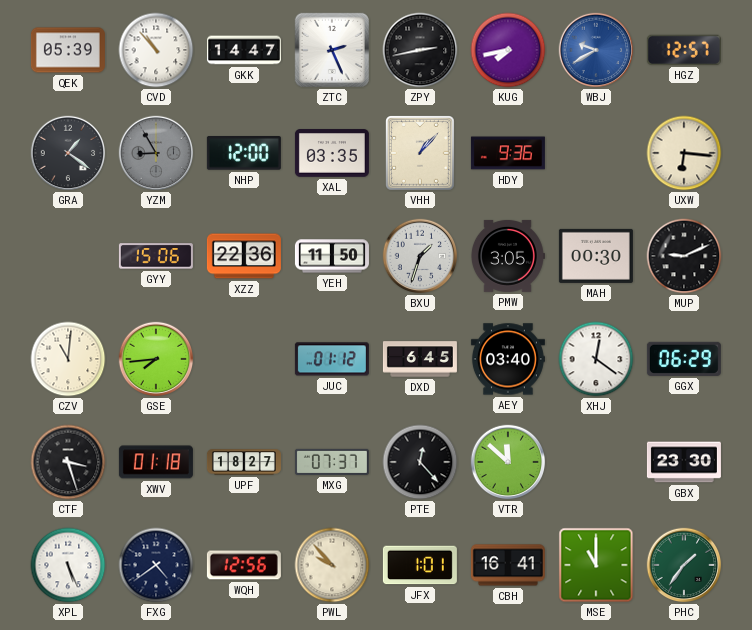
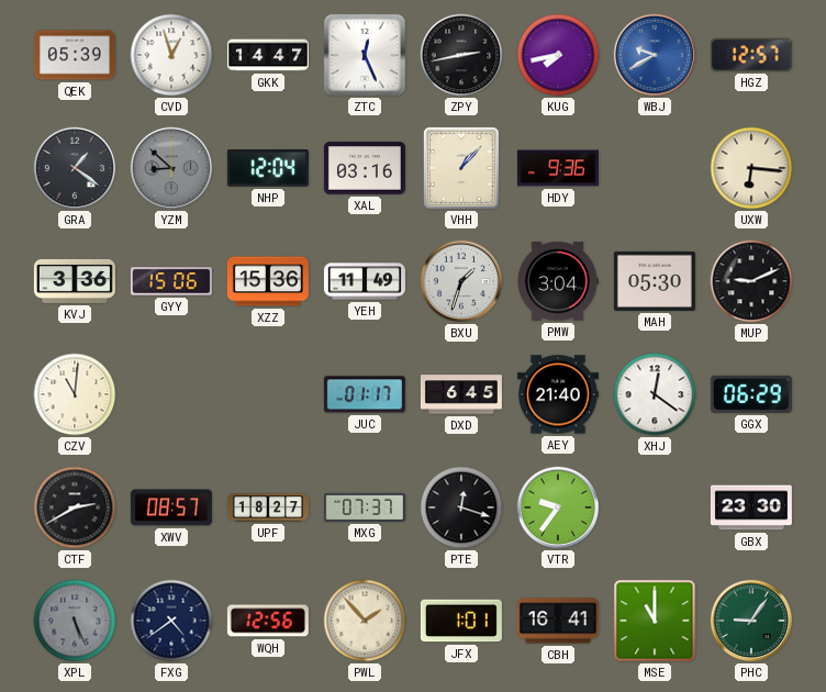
CVD: 10:53 -> 12:57
ZTC: 2:26 -> 12:26
YZM: 8:55 -> 8:52
NHP: 12:00 -> 12:04
XAL: 03:35 -> 03:16
KVJ: none -> 3:36
XZZ: 22:36 -> 15:36
YEH: 11:50 -> 11:49
PMW: 3:05 -> 3:04
MAH: 00:30 -> 05:30
GSE: 7:44 -> none
JUC: 01:12 -> 01:17
AEY: 03:40 -> 21:40
CTF: 3:27 -> 2:40
XWV: 01:18 -> 08:57
PTE: 12:23 -> 12:18
VTR: 11:52 -> 9:36
XPL dial: white -> grey
PWL: 9:53 -> 1:53
PHC: 1:36 -> 9:06
